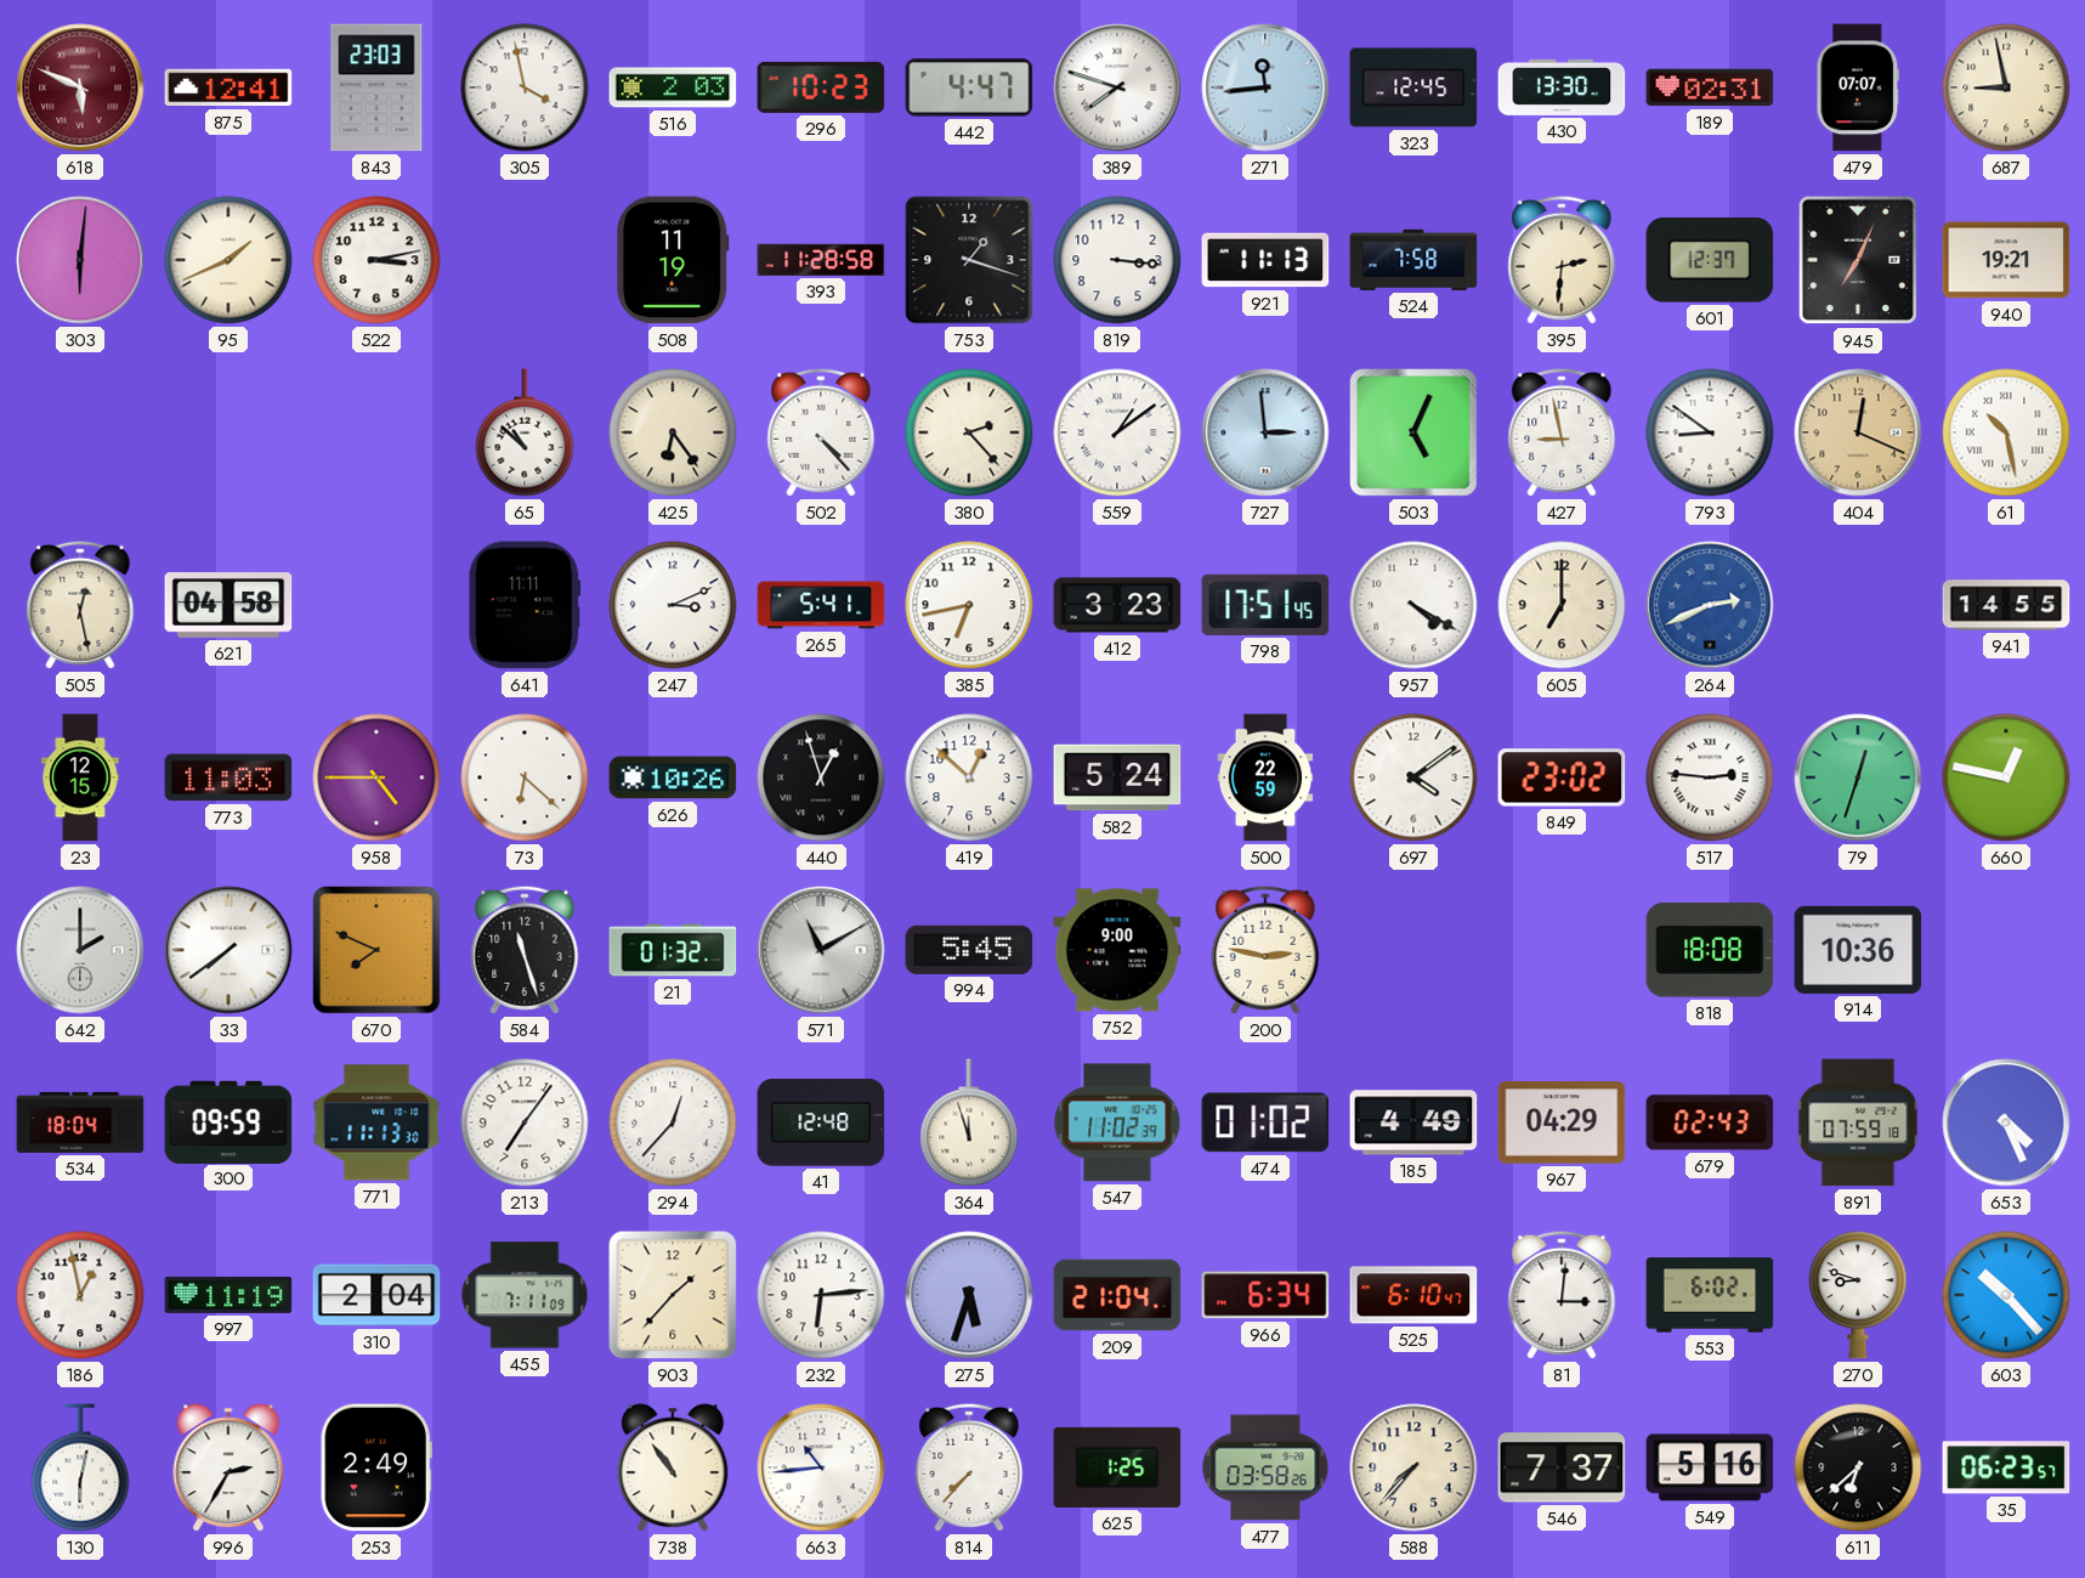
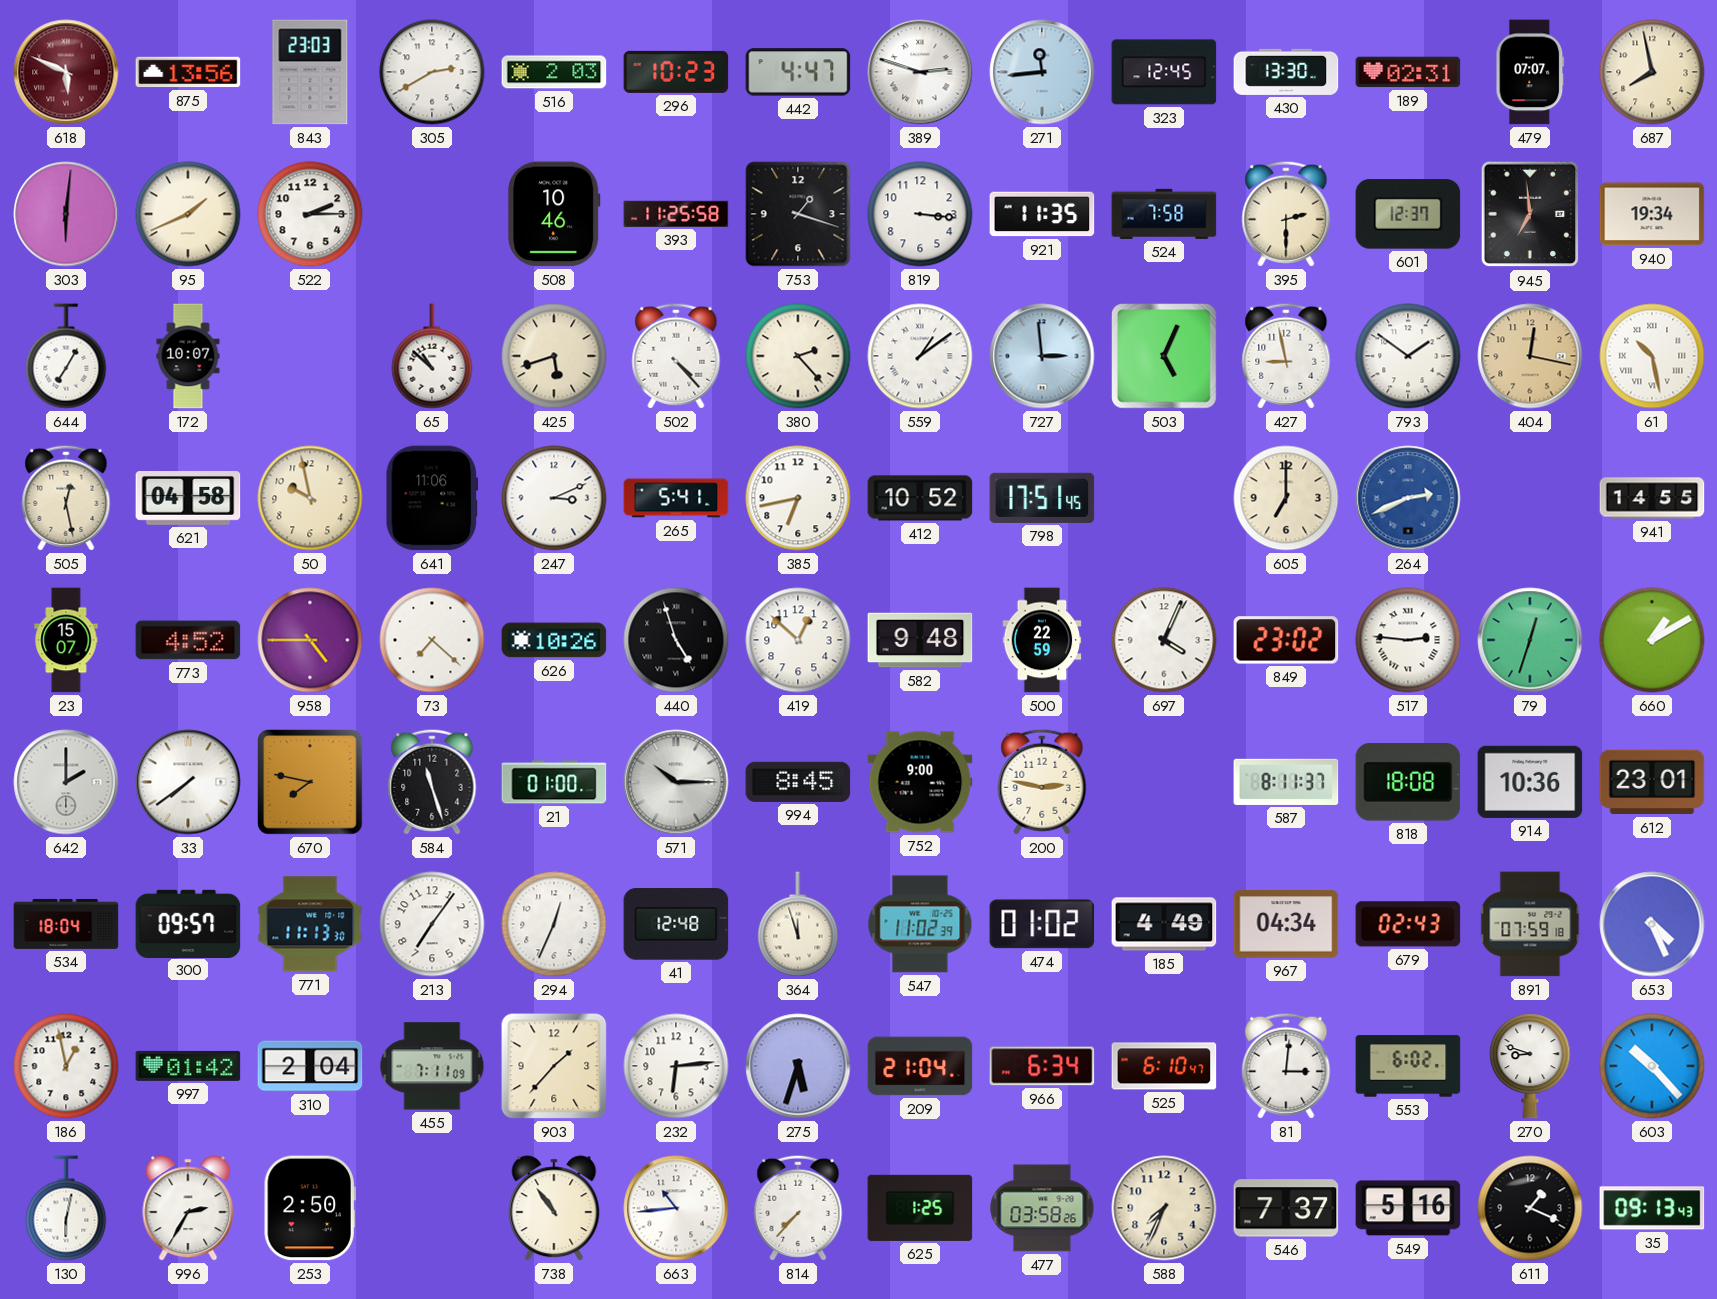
875: 12:41 -> 13:56
305: 3:58 -> 2:40
389: 7:48 -> 2:48
687: 8:58 -> 7:58
522: 3:13 -> 2:15
508: 11:19 -> 10:46
393: 11:28 -> 11:25
921: 11:13 -> 11:35
395: 2:31 -> 2:30
945: 7:04 -> 6:59
940: 19:21 -> 19:34
644: none -> 7:05
172: none -> 10:07
425: 6:24 -> 5:42
793: 8:51 -> 1:51
404: 12:19 -> 12:17
50: none -> 9:58
641: 11:11 -> 11:06
412: 3:23 -> 10:52
957: 4:20 -> none
23: 12:15 -> 15:07
773: 11:03 -> 4:52
73: 6:22 -> 7:22
440: 12:57 -> 4:57
582: 5:24 -> 9:48
697: 4:09 -> 4:04
660: 12:47 -> 1:10
670: 7:49 -> 7:47
21: 01:32 -> 01:00
571: 11:10 -> 10:15
994: 5:45 -> 8:45
587: none -> 8:11
612: none -> 23:01
300: 09:59 -> 09:57
294: 12:37 -> 12:34
967: 04:29 -> 04:34
997: 11:19 -> 01:42
253: 2:49 -> 2:50
588: 7:37 -> 7:34
611: 6:38 -> 1:19
35: 06:23 -> 09:13
